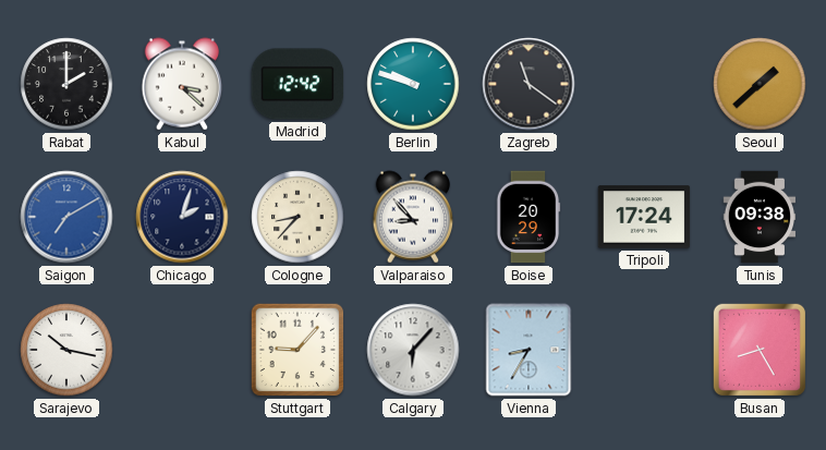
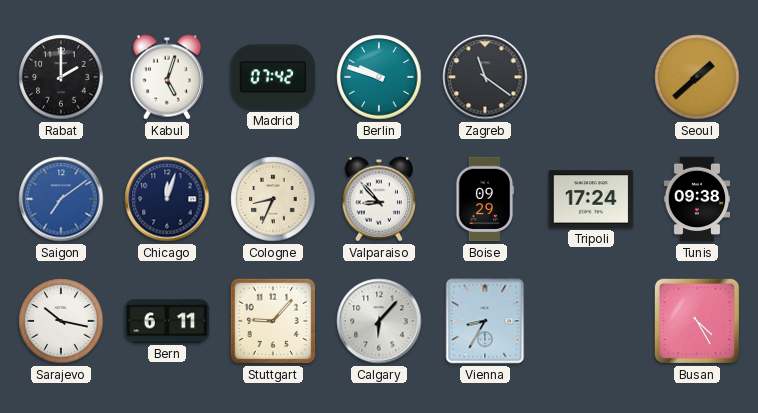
Kabul: 3:22 -> 5:03
Madrid: 12:42 -> 07:42
Saigon: 7:10 -> 7:09
Chicago: 2:03 -> 12:03
Cologne: 8:37 -> 8:34
Boise: 20:29 -> 09:29
Bern: none -> 6:11
Busan: 8:25 -> 4:25
